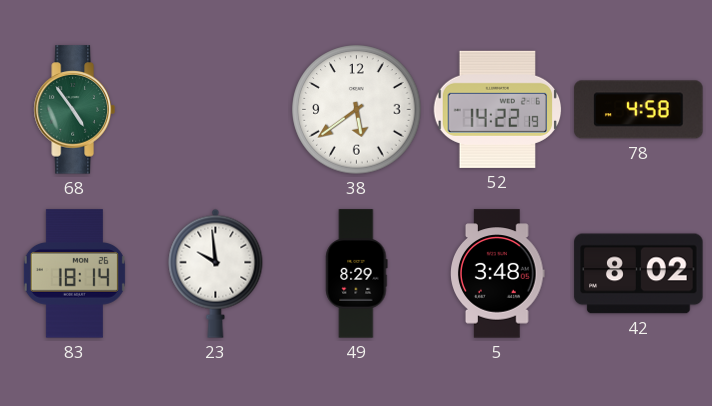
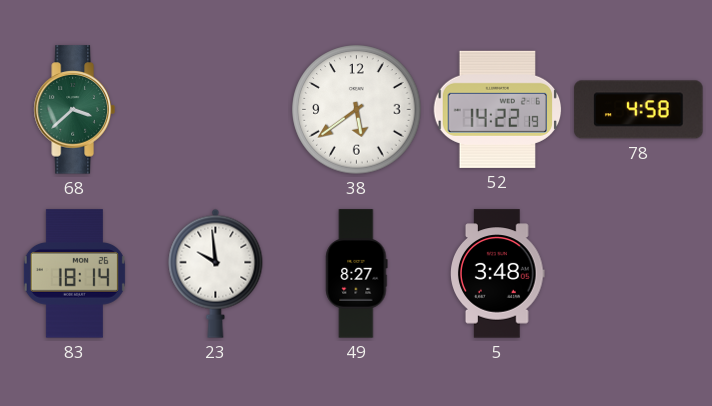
68: 4:54 -> 3:38
49: 8:29 -> 8:27
42: 8:02 -> none
